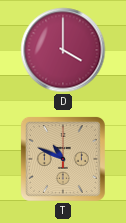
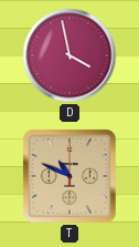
D: 4:00 -> 3:58
